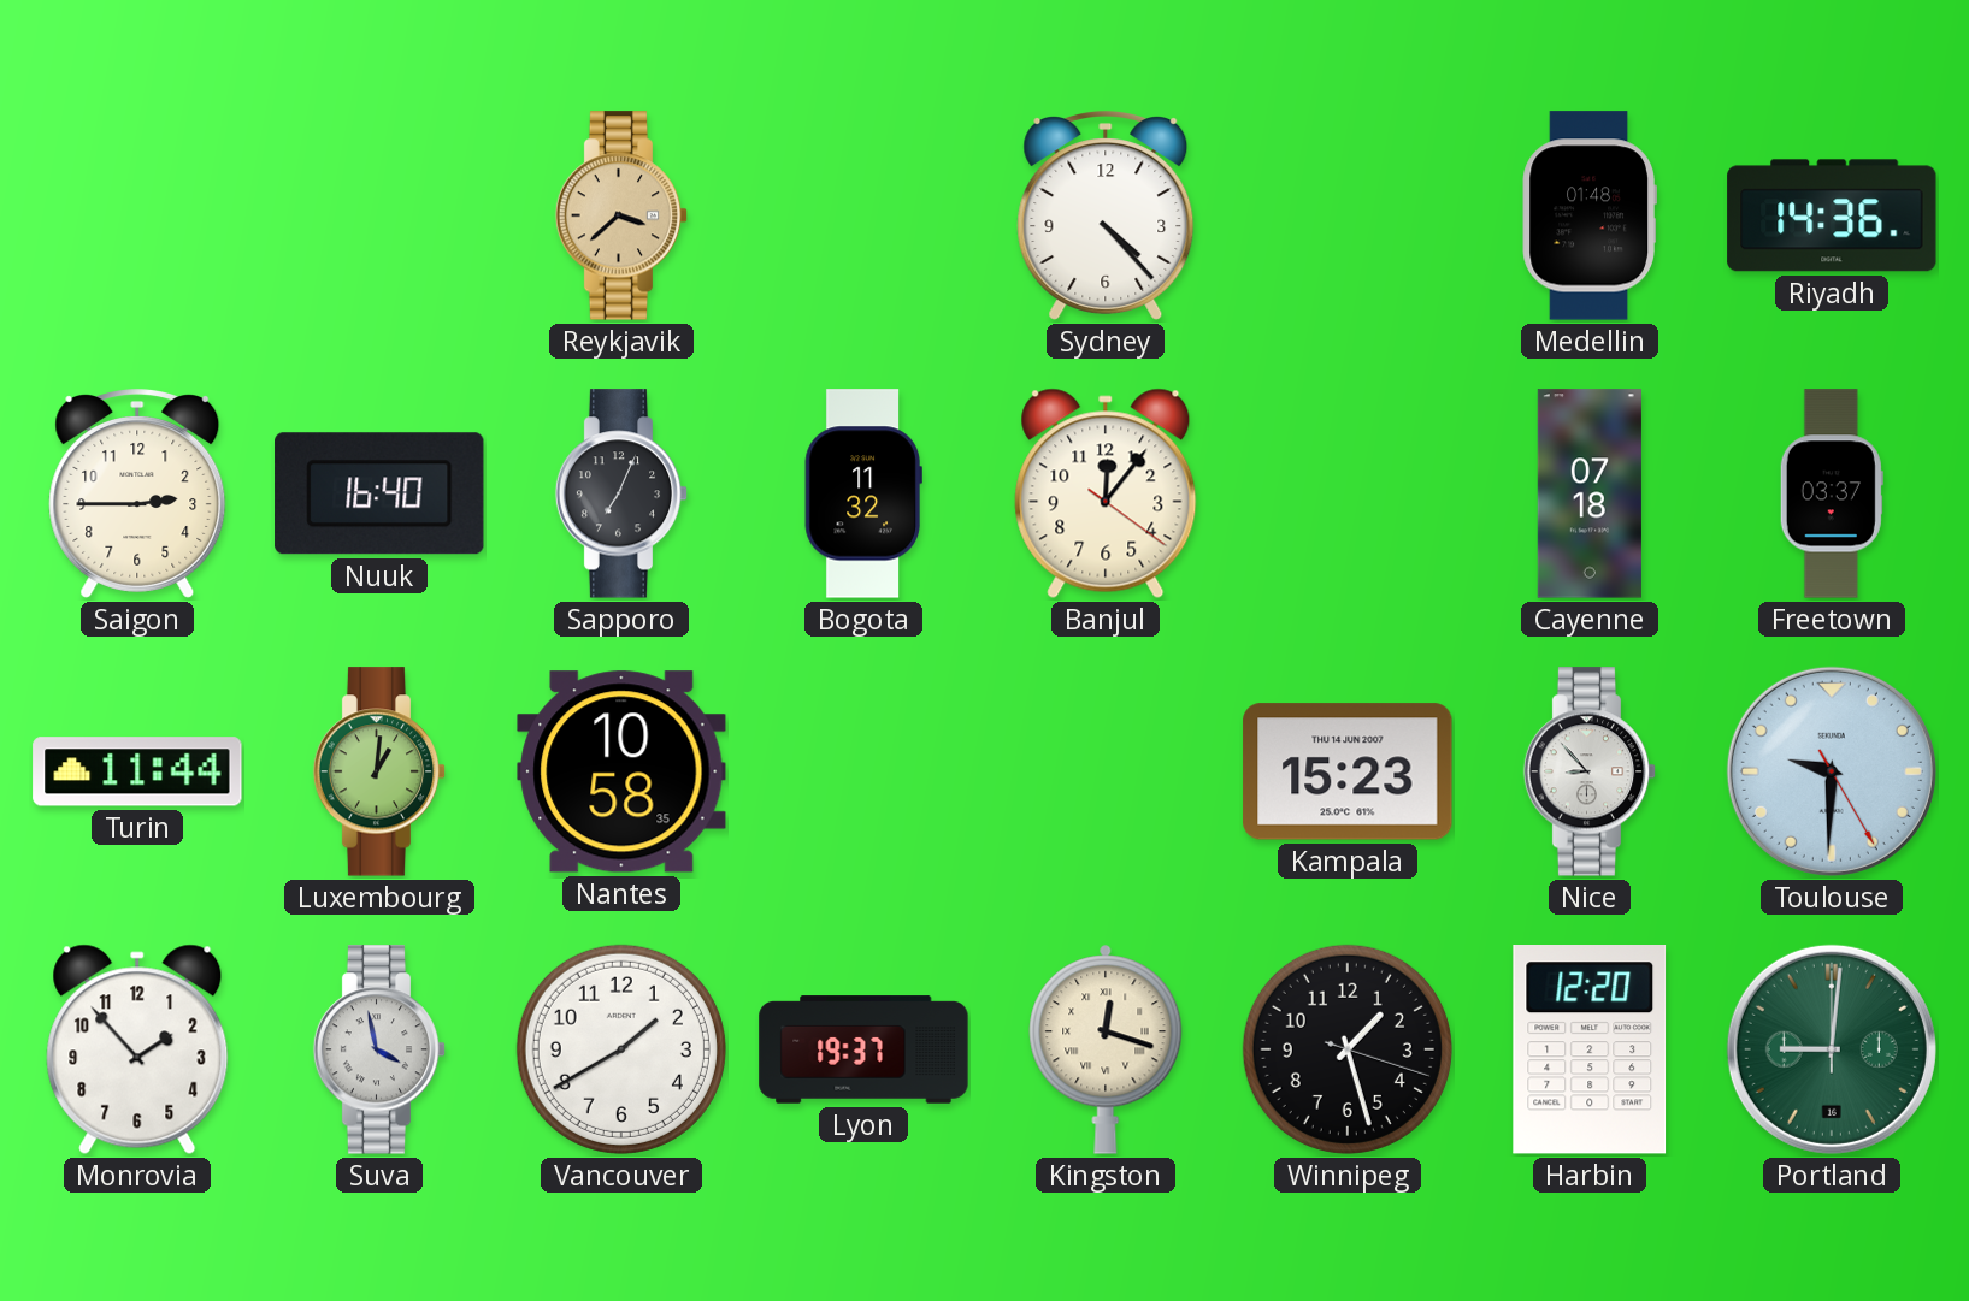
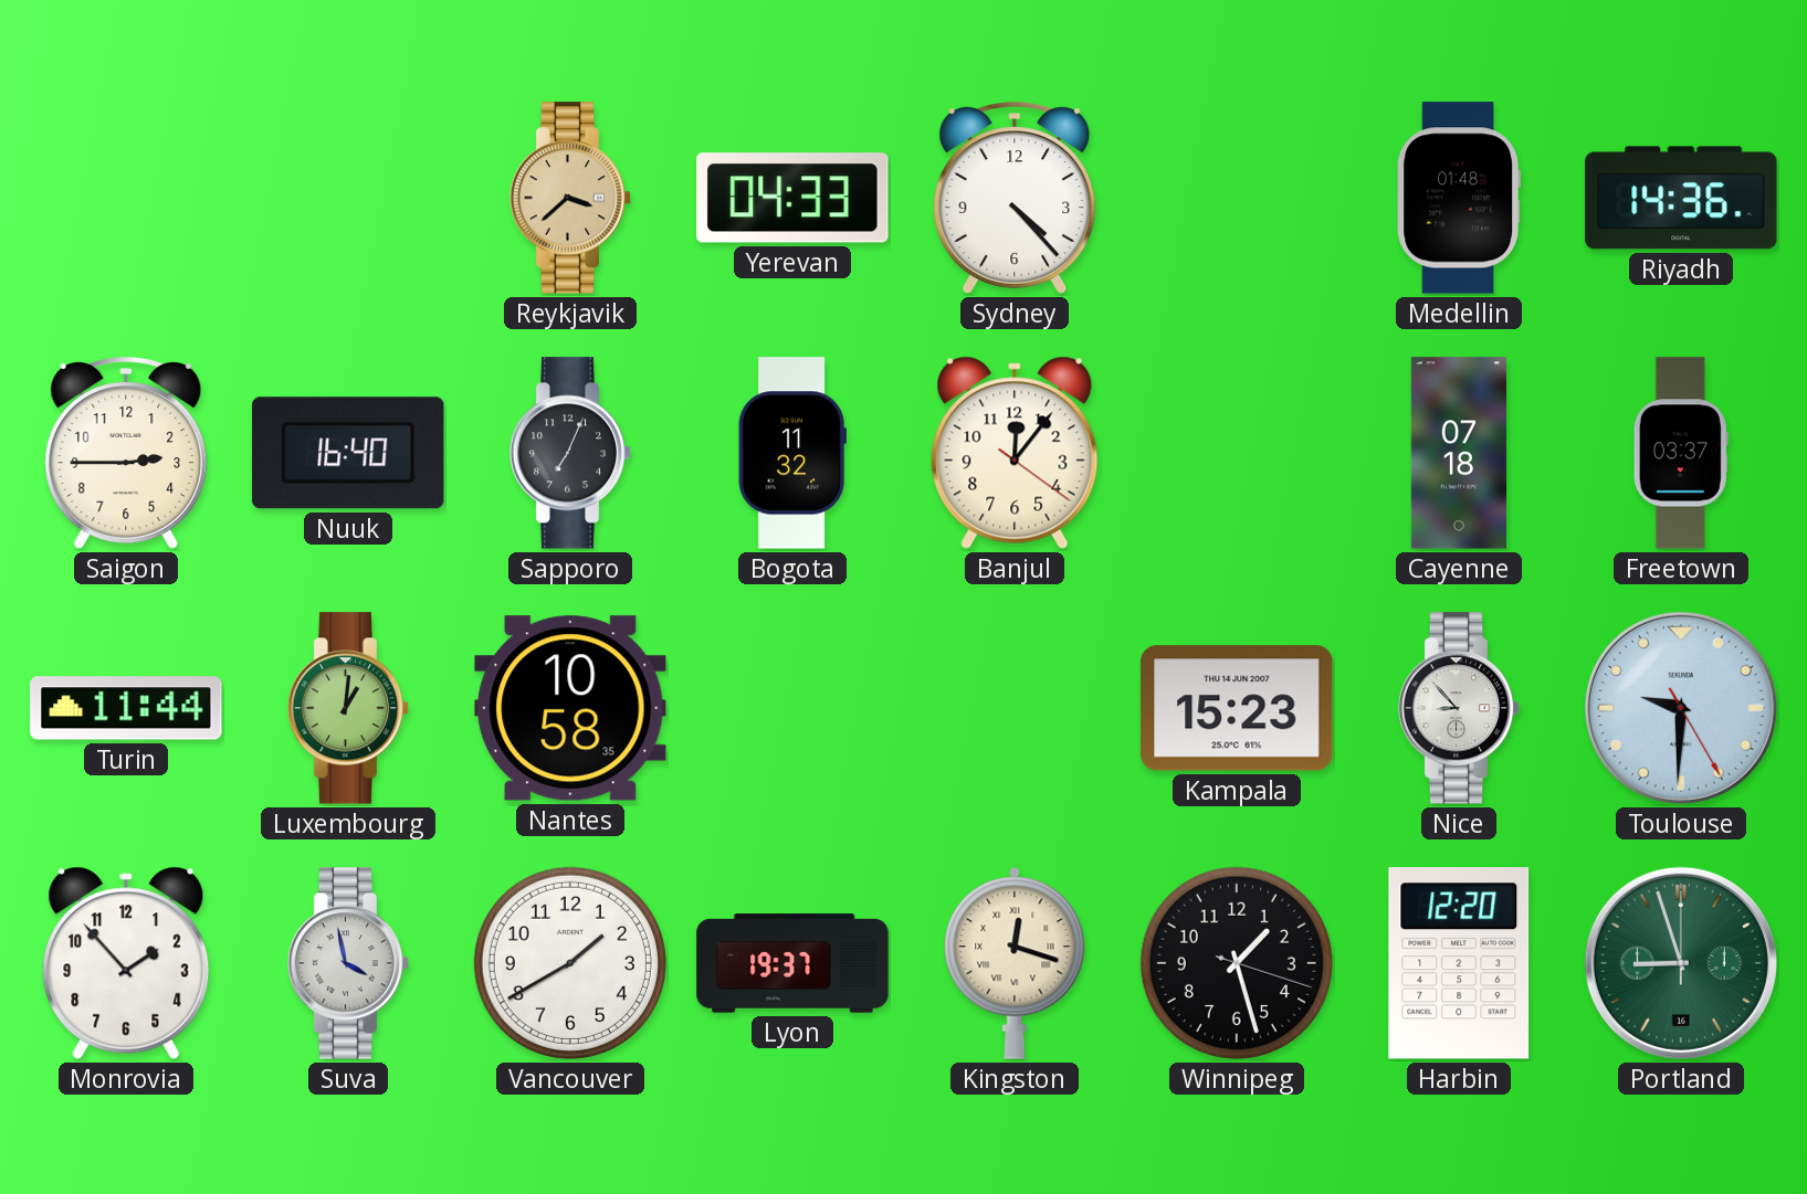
Yerevan: none -> 04:33
Portland: 9:01 -> 8:57
